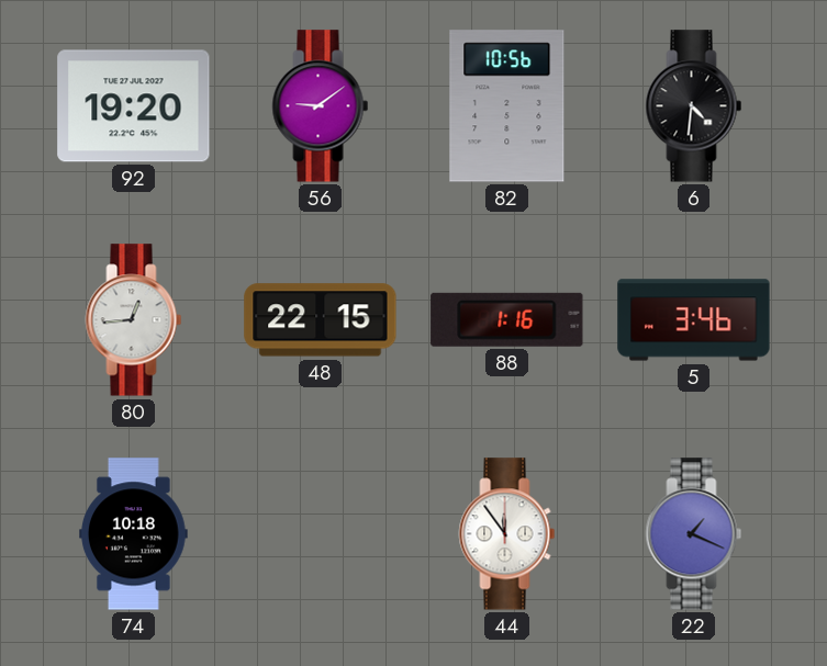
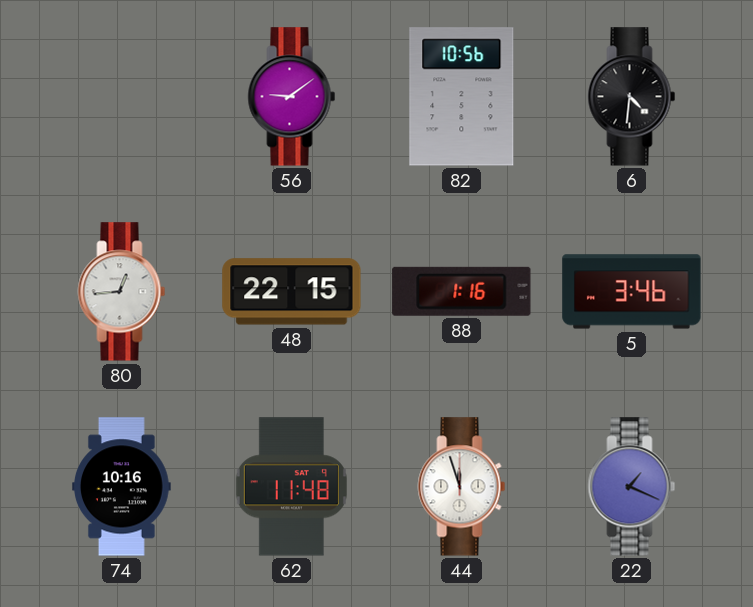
92: 19:20 -> none
74: 10:18 -> 10:16
62: none -> 11:48
44: 11:54 -> 11:57
